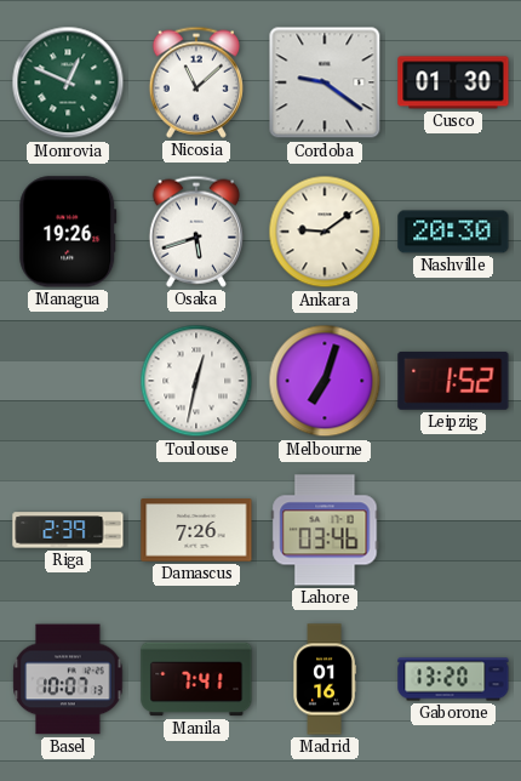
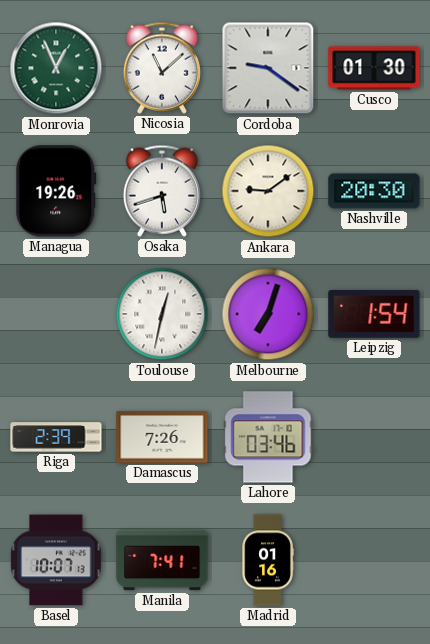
Monrovia: 12:49 -> 12:56
Leipzig: 1:52 -> 1:54
Gaborone: 13:20 -> none
